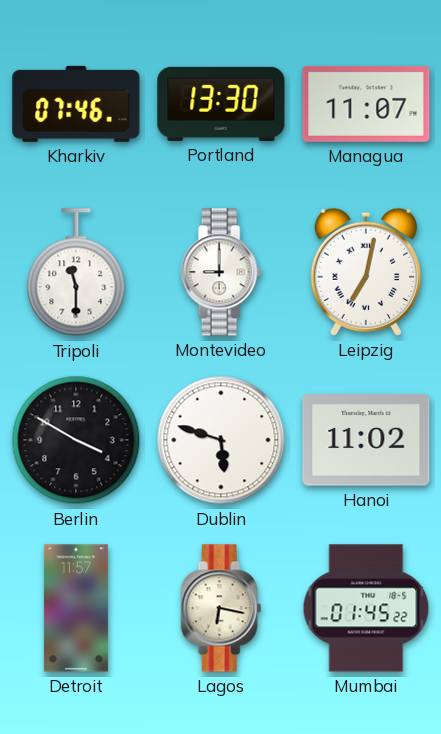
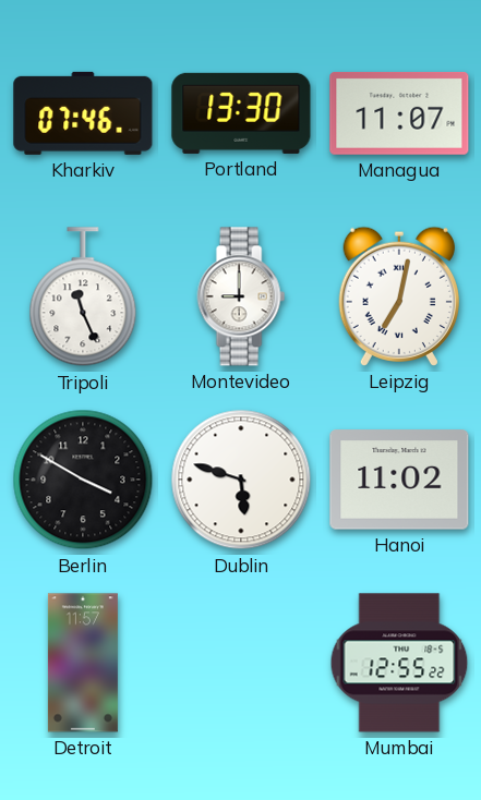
Tripoli: 11:30 -> 11:26
Lagos: 6:17 -> none
Mumbai: 01:45 -> 12:55
